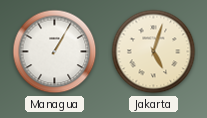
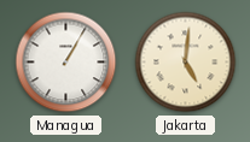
Jakarta: 5:03 -> 5:01
